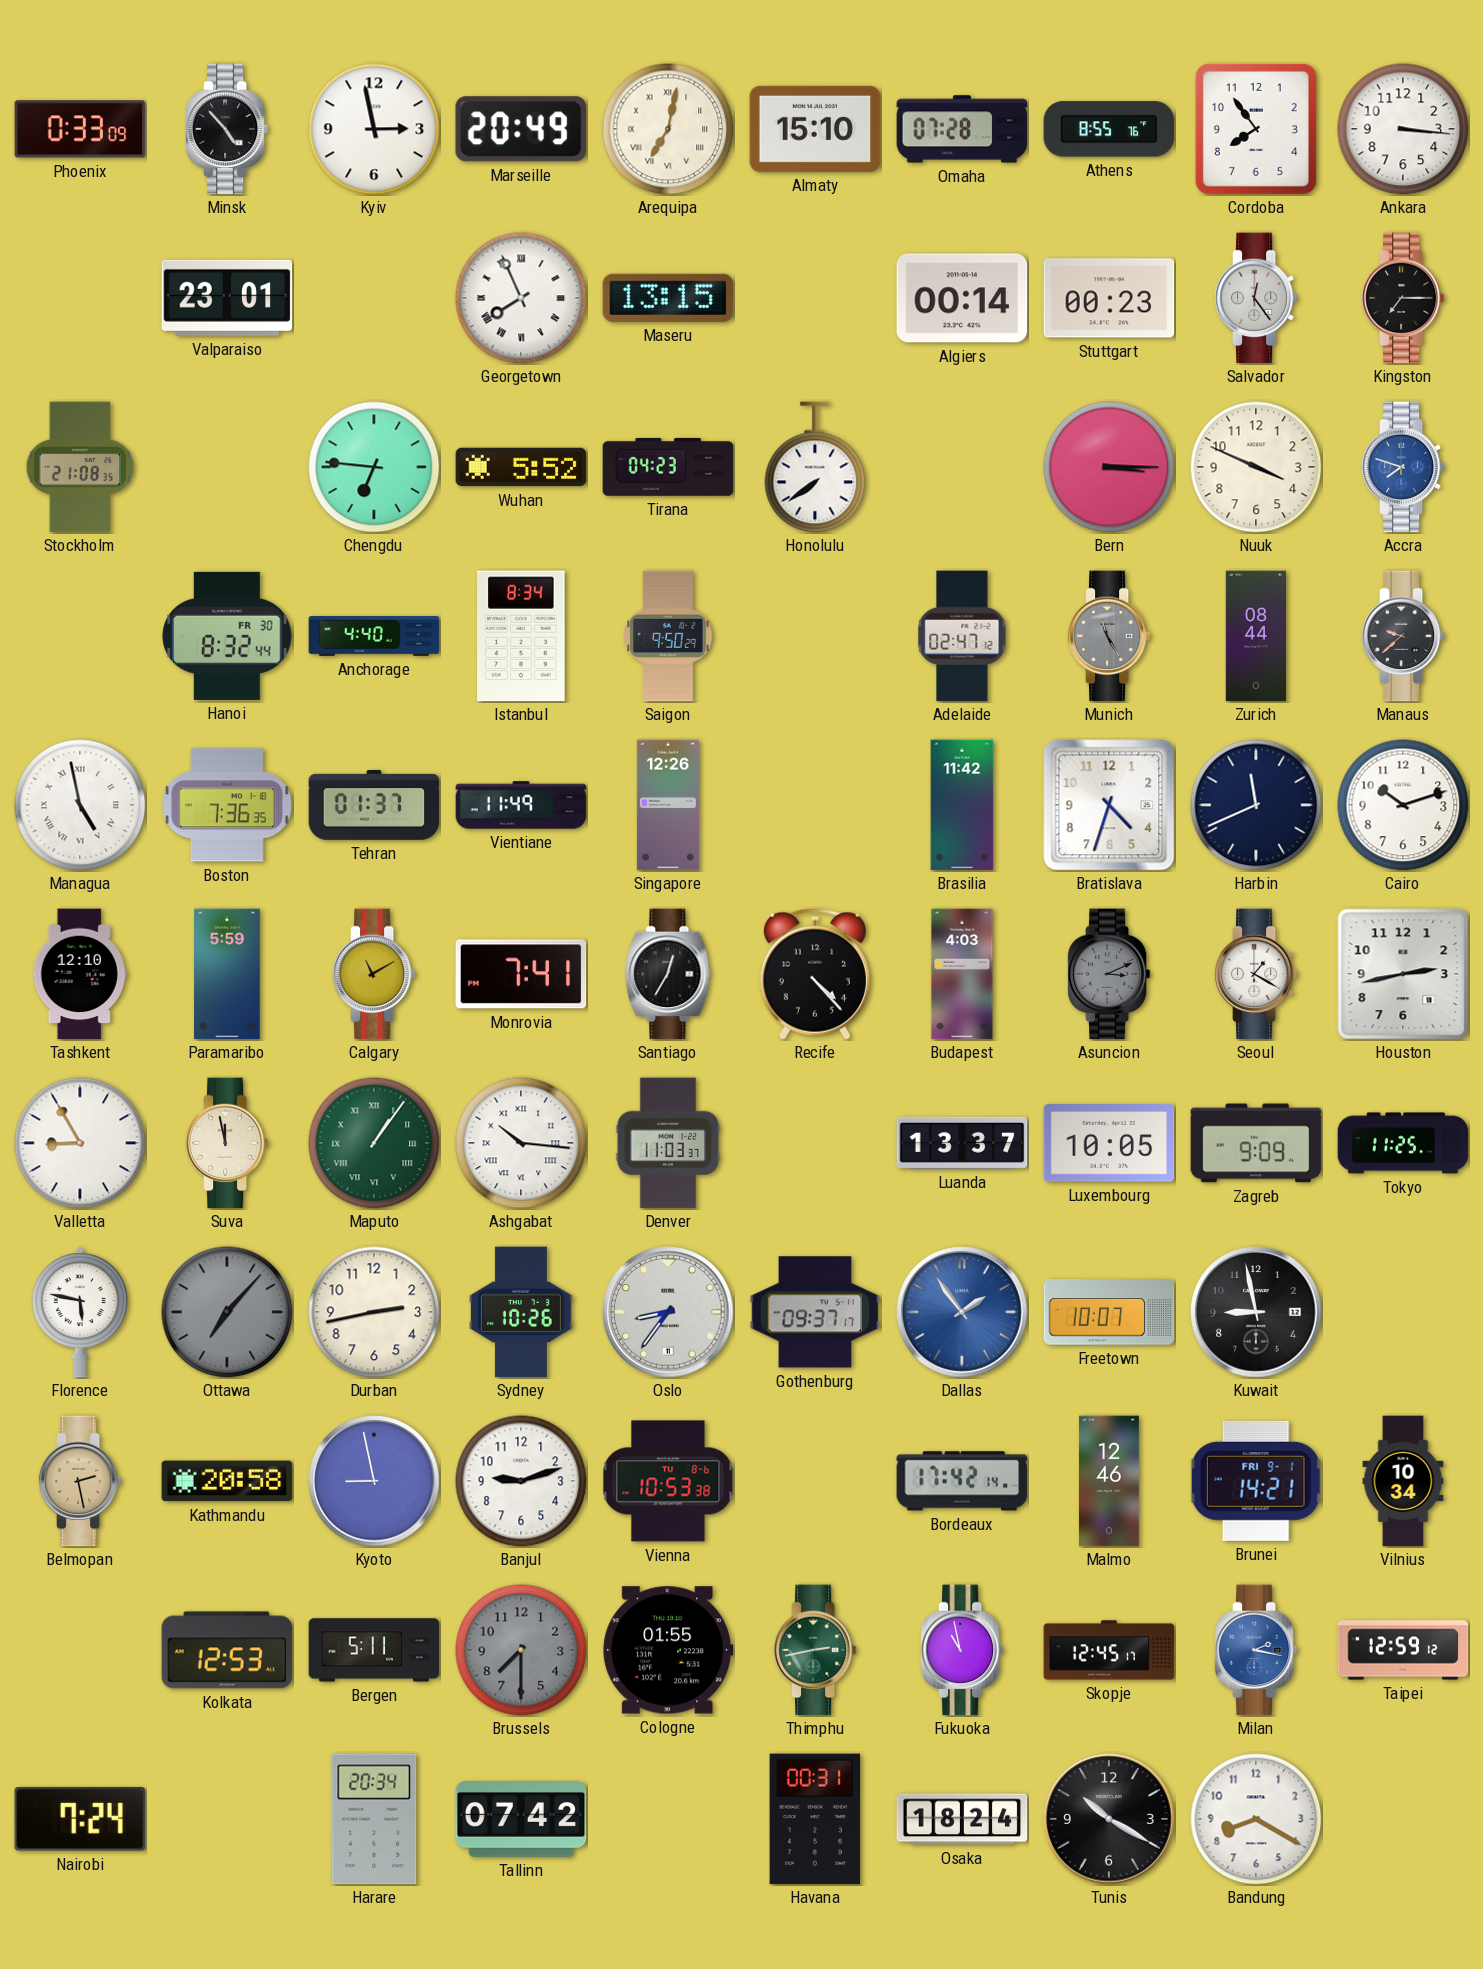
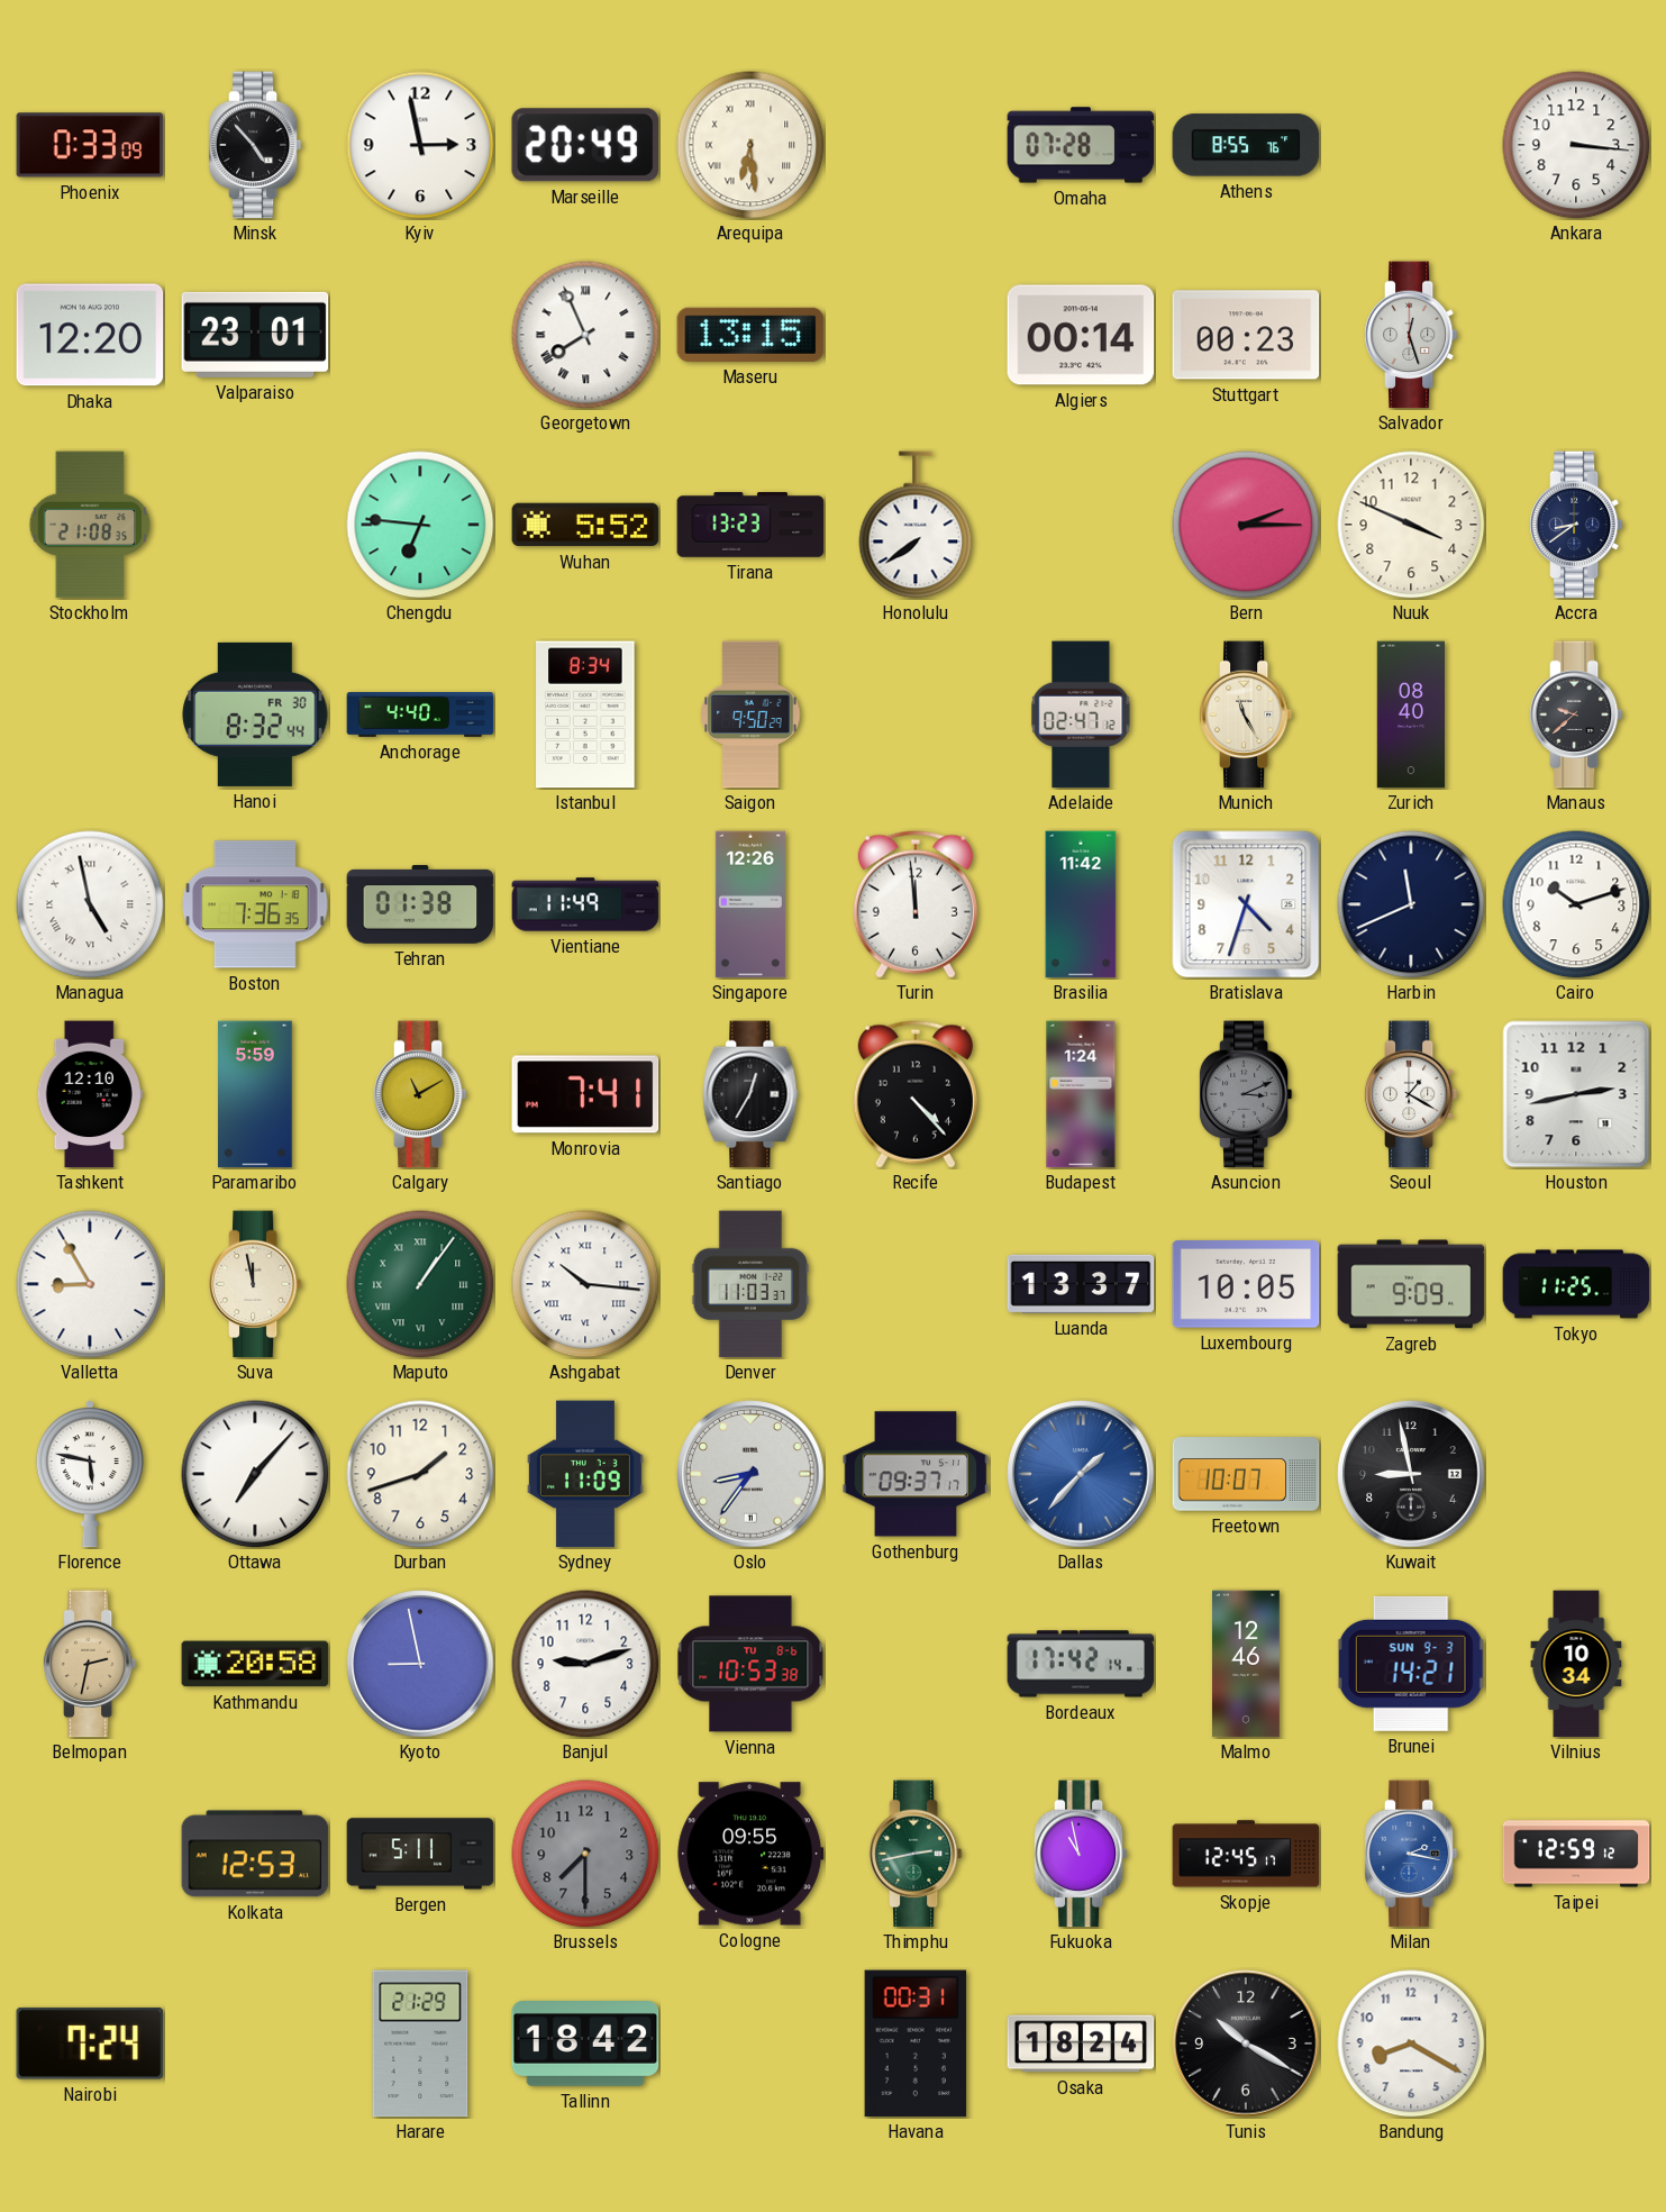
Arequipa: 7:02 -> 6:29
Almaty: 15:10 -> none
Cordoba: 7:54 -> none
Dhaka: none -> 12:20
Salvador: 12:24 -> 12:27
Kingston: 7:15 -> none
Tirana: 04:23 -> 13:23
Bern: 3:15 -> 2:15
Accra: 7:48 -> 8:39
Accra dial: blue -> navy
Munich dial: grey -> cream
Zurich: 08:44 -> 08:40
Tehran: 01:37 -> 01:38
Turin: none -> 11:59
Budapest: 4:03 -> 1:24
Ottawa dial: grey -> white
Durban: 2:43 -> 1:42
Sydney: 10:26 -> 11:09
Dallas: 1:54 -> 1:37
Belmopan: 2:28 -> 2:32
Brunei date: FRI 9-1 -> SUN 9-3
Cologne: 01:55 -> 09:55
Harare: 20:34 -> 21:29
Tallinn: 07:42 -> 18:42
